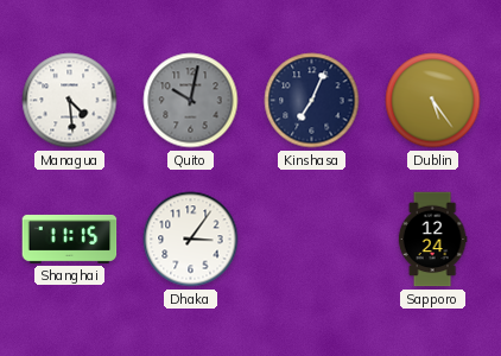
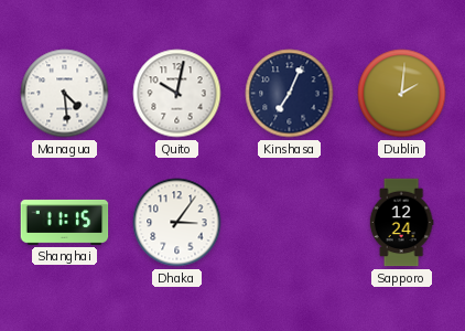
Quito dial: grey -> white
Dublin: 5:24 -> 2:01
